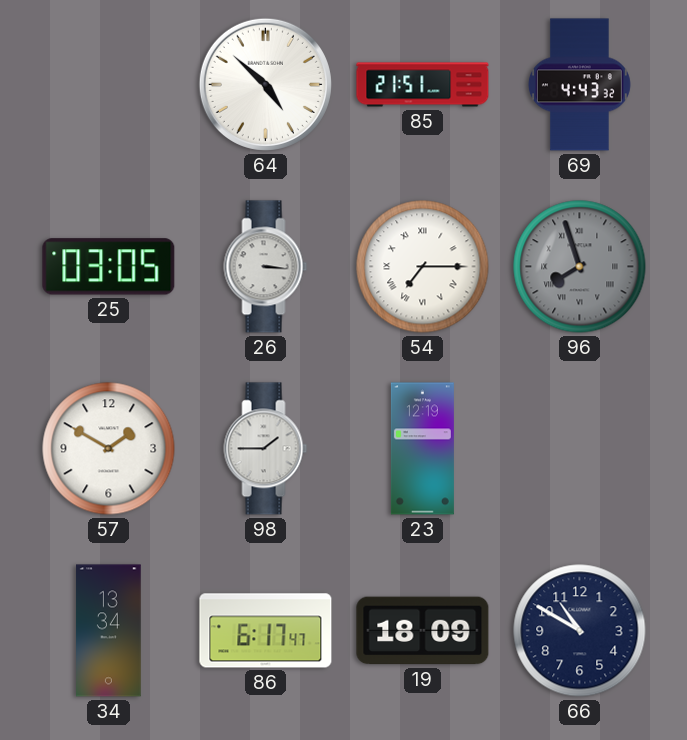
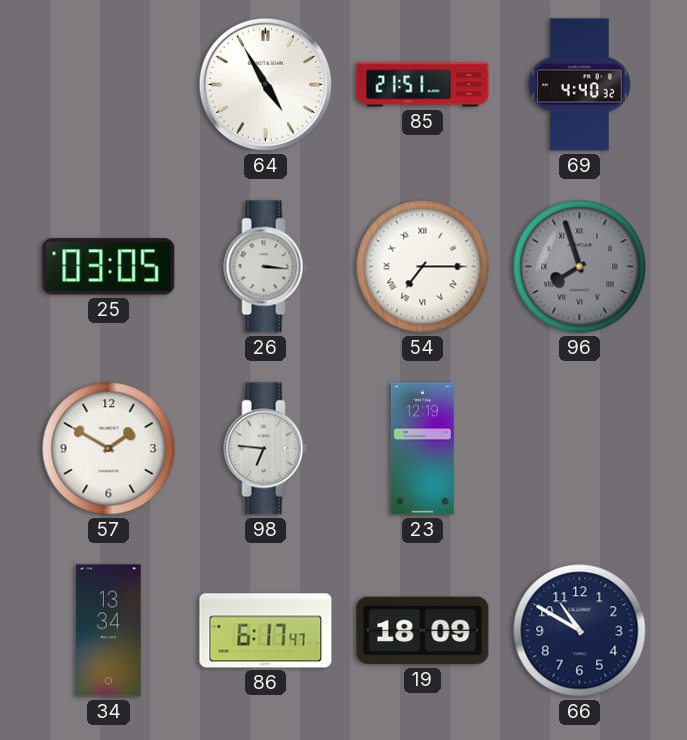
64: 4:52 -> 4:55
69: 4:43 -> 4:40
98: 1:45 -> 6:46
